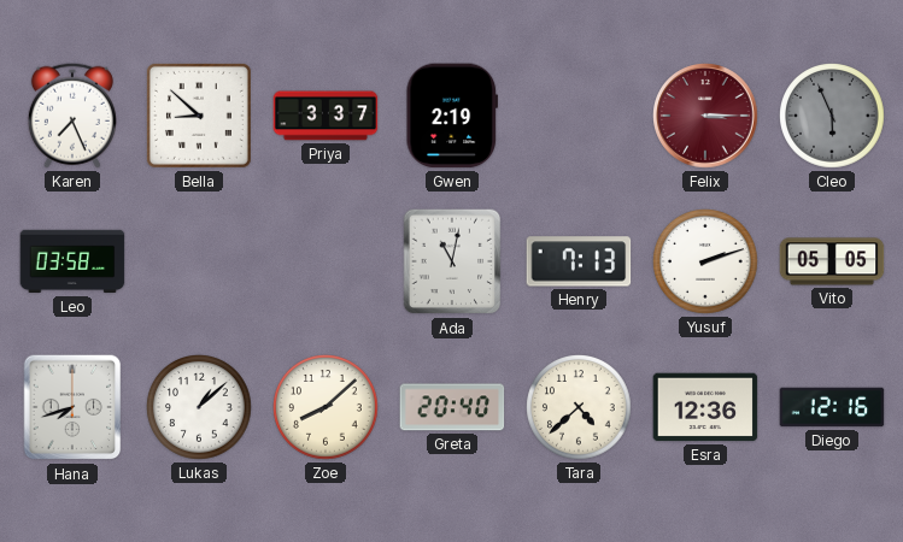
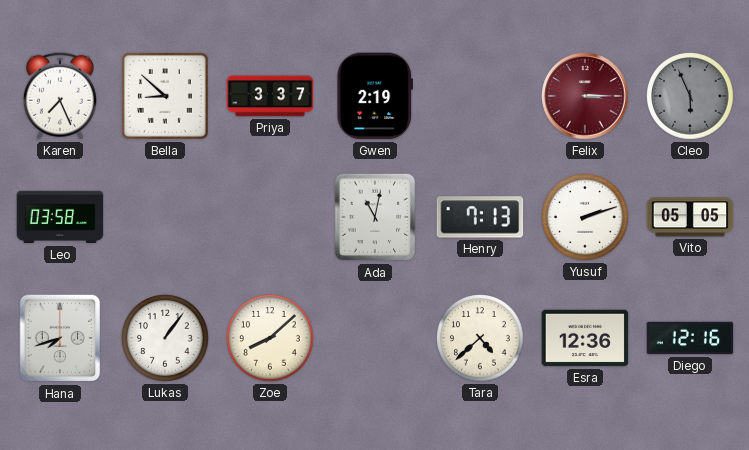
Lukas: 1:08 -> 1:06
Greta: 20:40 -> none
